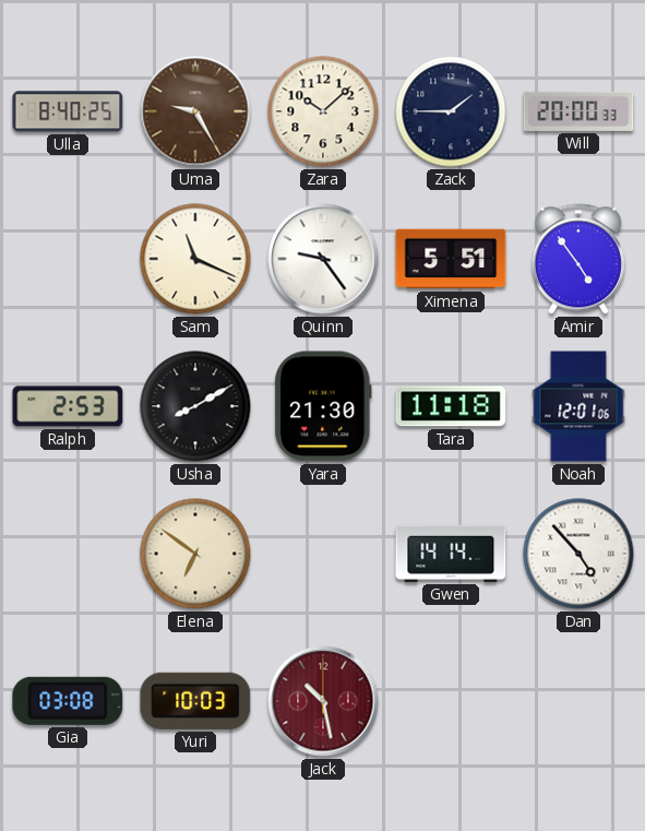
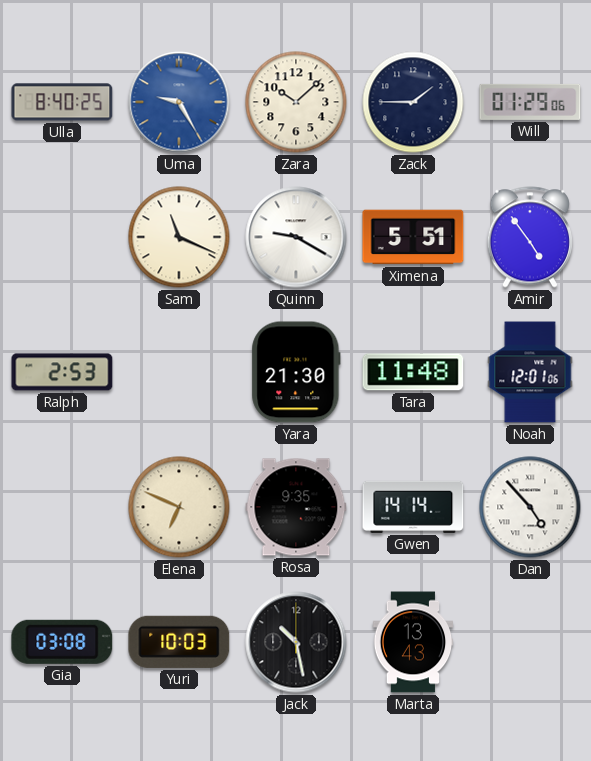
Uma dial: brown -> blue
Will: 20:00 -> 01:29
Quinn: 9:24 -> 9:20
Usha: 8:10 -> none
Tara: 11:18 -> 11:48
Elena: 6:51 -> 6:49
Rosa: none -> 9:35
Jack dial: burgundy -> black
Marta: none -> 13:43
